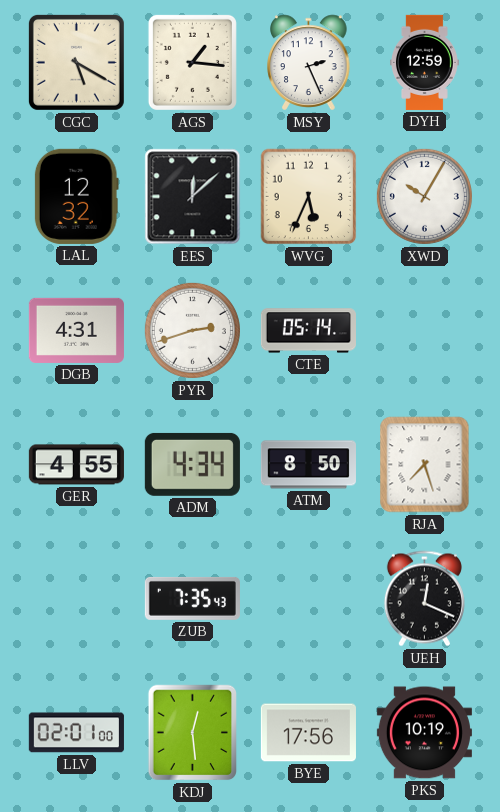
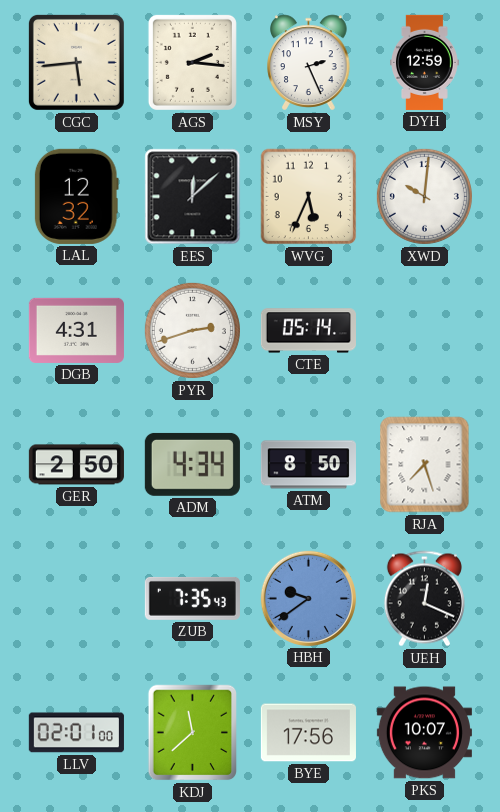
CGC: 5:20 -> 5:44
AGS: 1:16 -> 2:16
XWD: 10:05 -> 10:01
GER: 4:55 -> 2:50
HBH: none -> 9:39
KDJ: 12:29 -> 11:38
PKS: 10:19 -> 10:07
